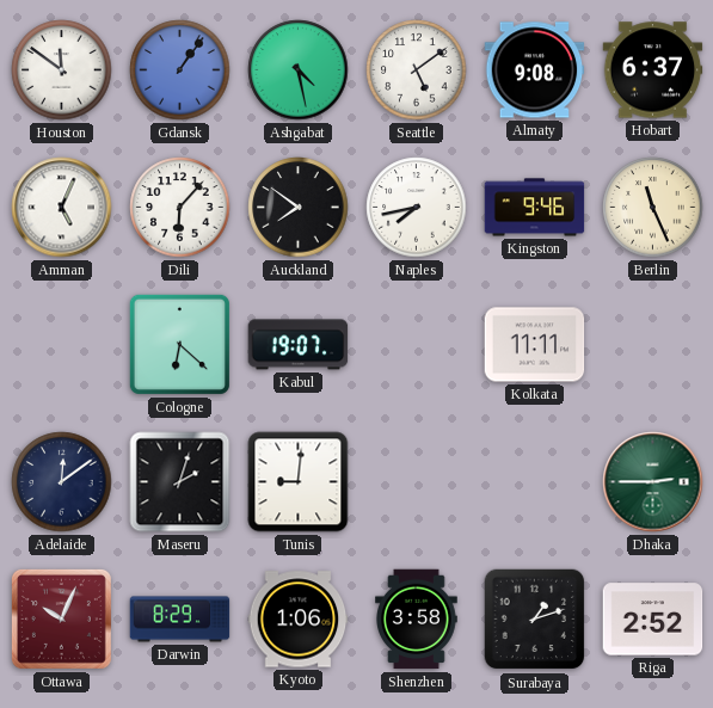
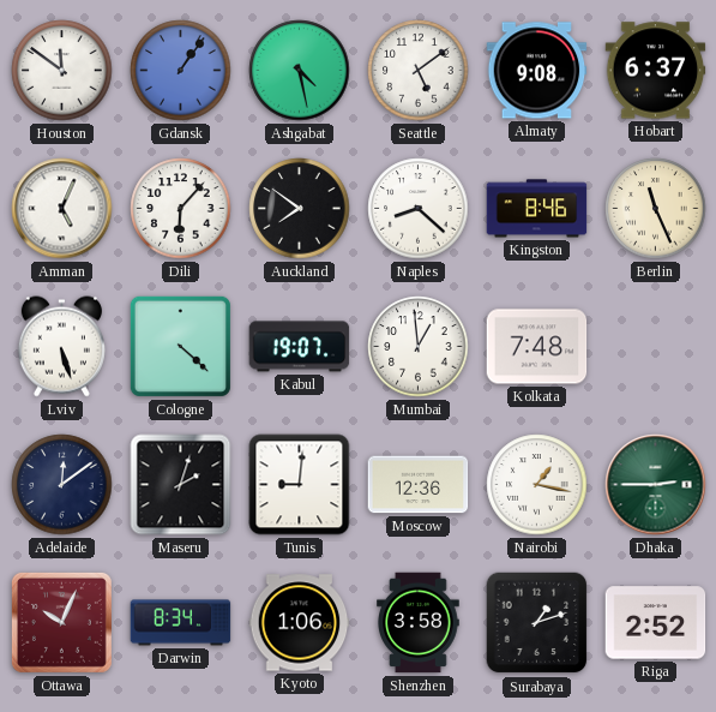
Naples: 7:43 -> 8:22
Kingston: 9:46 -> 8:46
Lviv: none -> 5:27
Cologne: 6:22 -> 4:22
Mumbai: none -> 12:59
Kolkata: 11:11 -> 7:48
Moscow: none -> 12:36
Nairobi: none -> 1:17
Darwin: 8:29 -> 8:34
